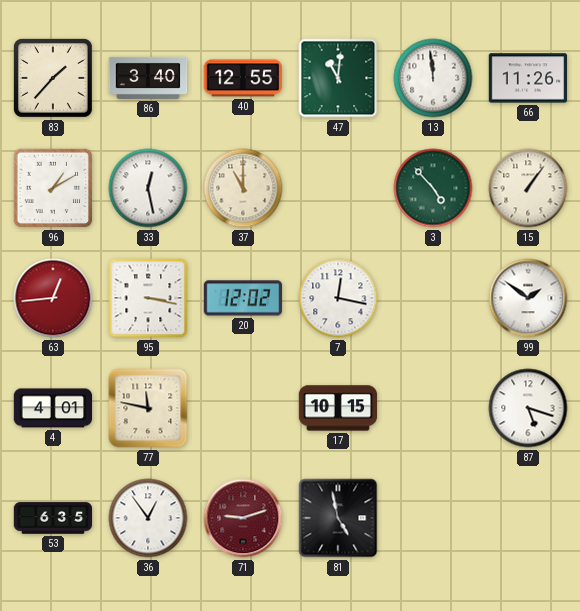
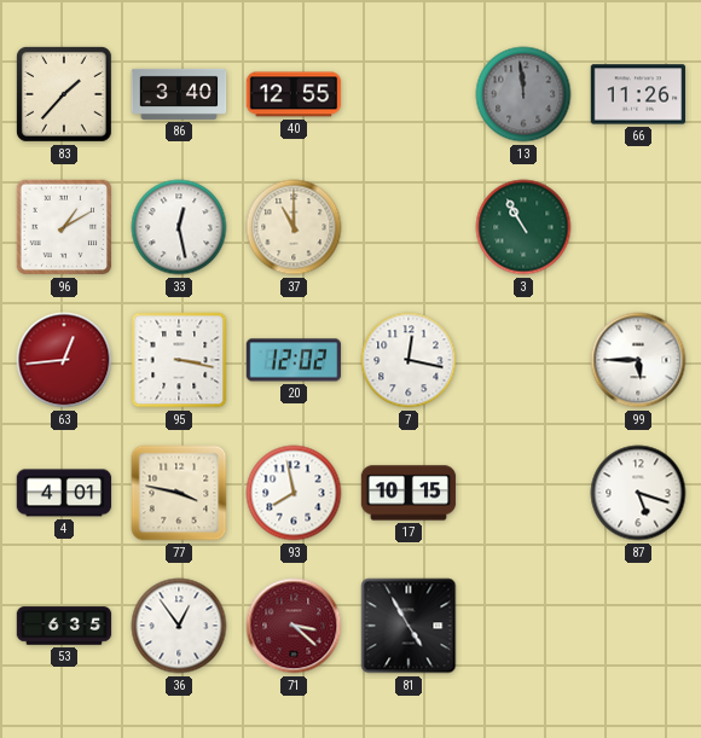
47: 11:01 -> none
13 dial: white -> grey
3: 4:53 -> 10:55
15: 1:06 -> none
99: 1:51 -> 5:45
77: 11:47 -> 3:47
93: none -> 7:58
71: 9:12 -> 3:22
81: 4:58 -> 4:55
